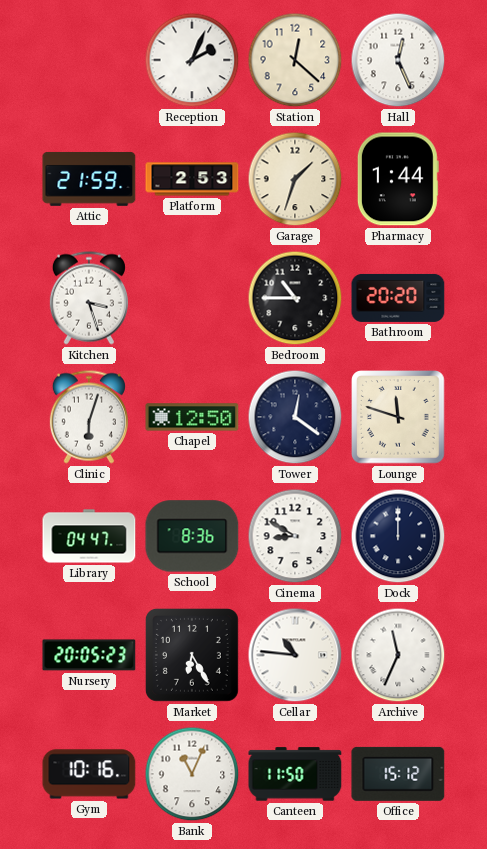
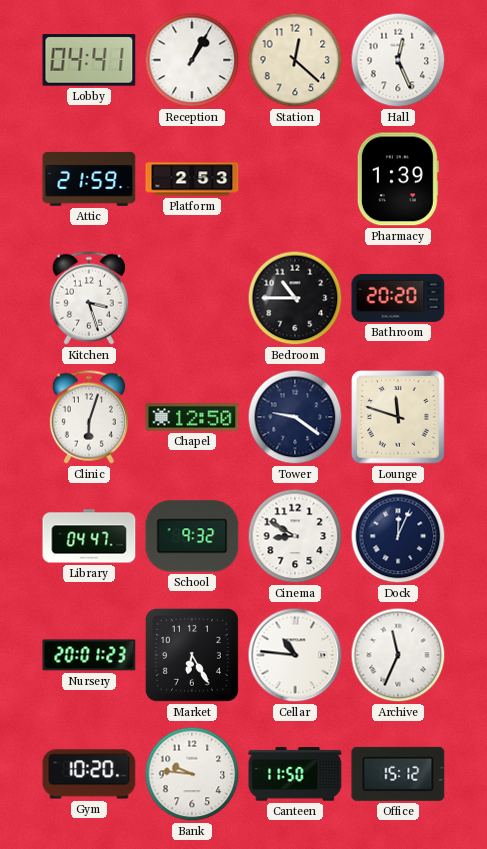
Lobby: none -> 04:41
Reception: 2:04 -> 1:05
Garage: 1:33 -> none
Pharmacy: 1:44 -> 1:39
Tower: 12:21 -> 9:21
School: 8:36 -> 9:32
Dock: 12:00 -> 12:04
Nursery: 20:05 -> 20:01
Gym: 10:16 -> 10:20
Bank: 11:04 -> 9:46
